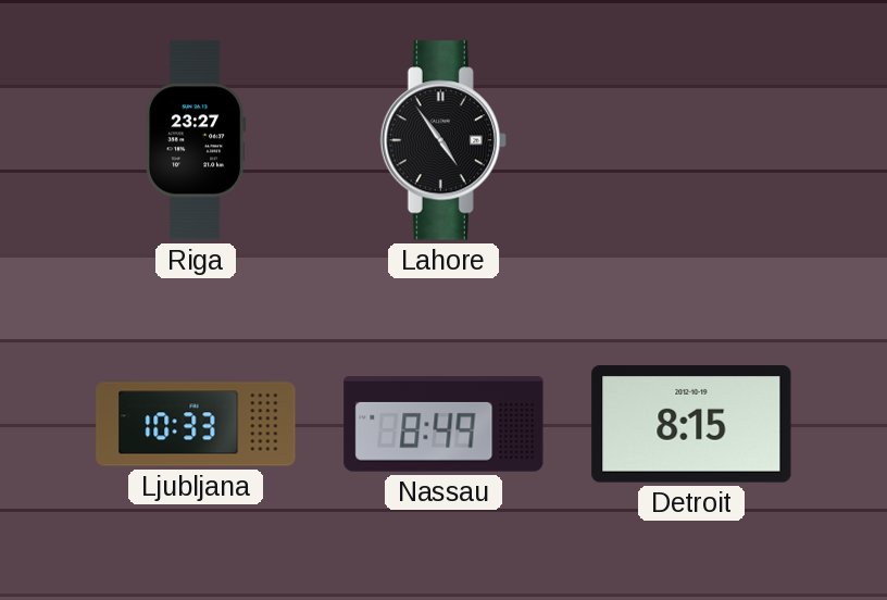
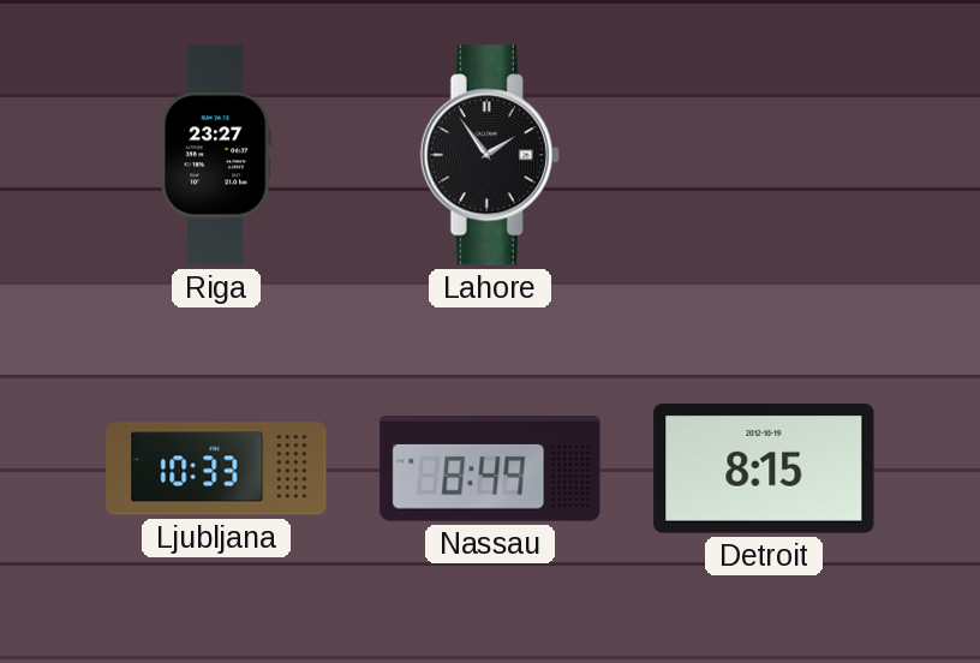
Lahore: 4:54 -> 1:54
